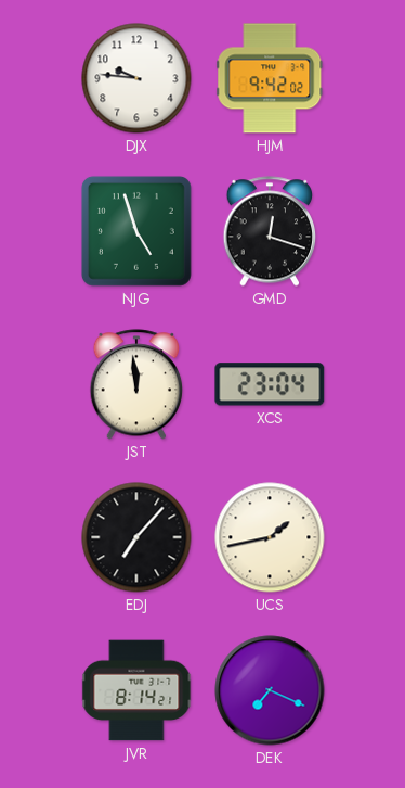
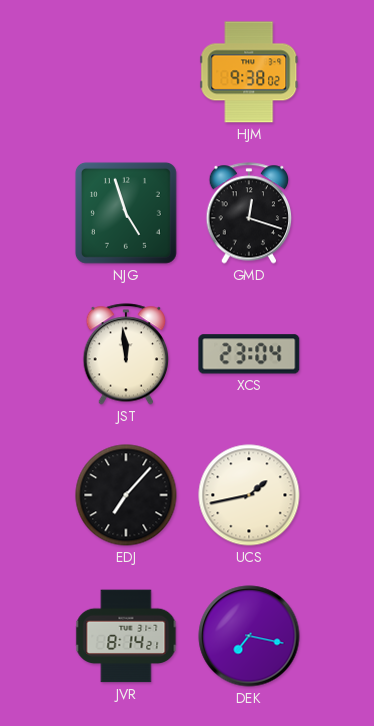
DJX: 9:46 -> none
HJM: 9:42 -> 9:38
DEK: 7:19 -> 7:17
